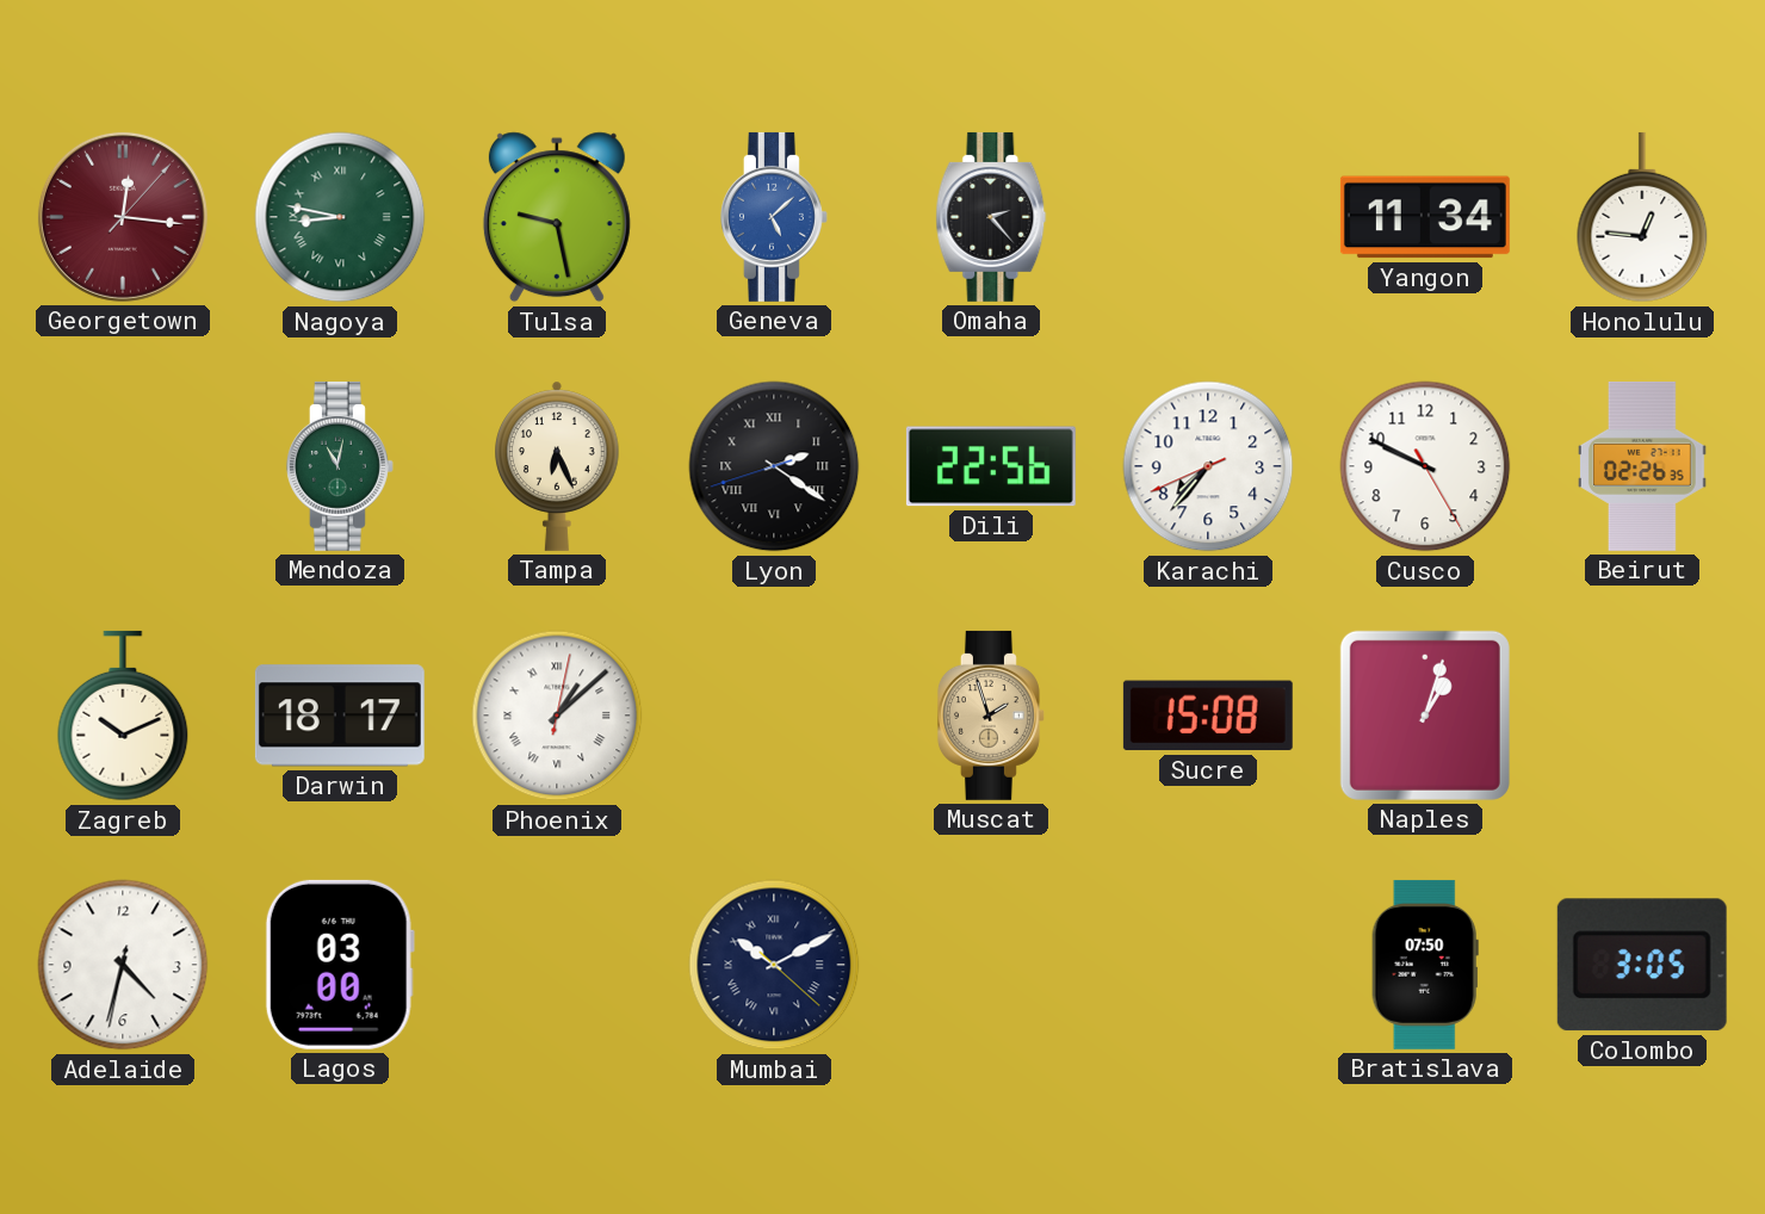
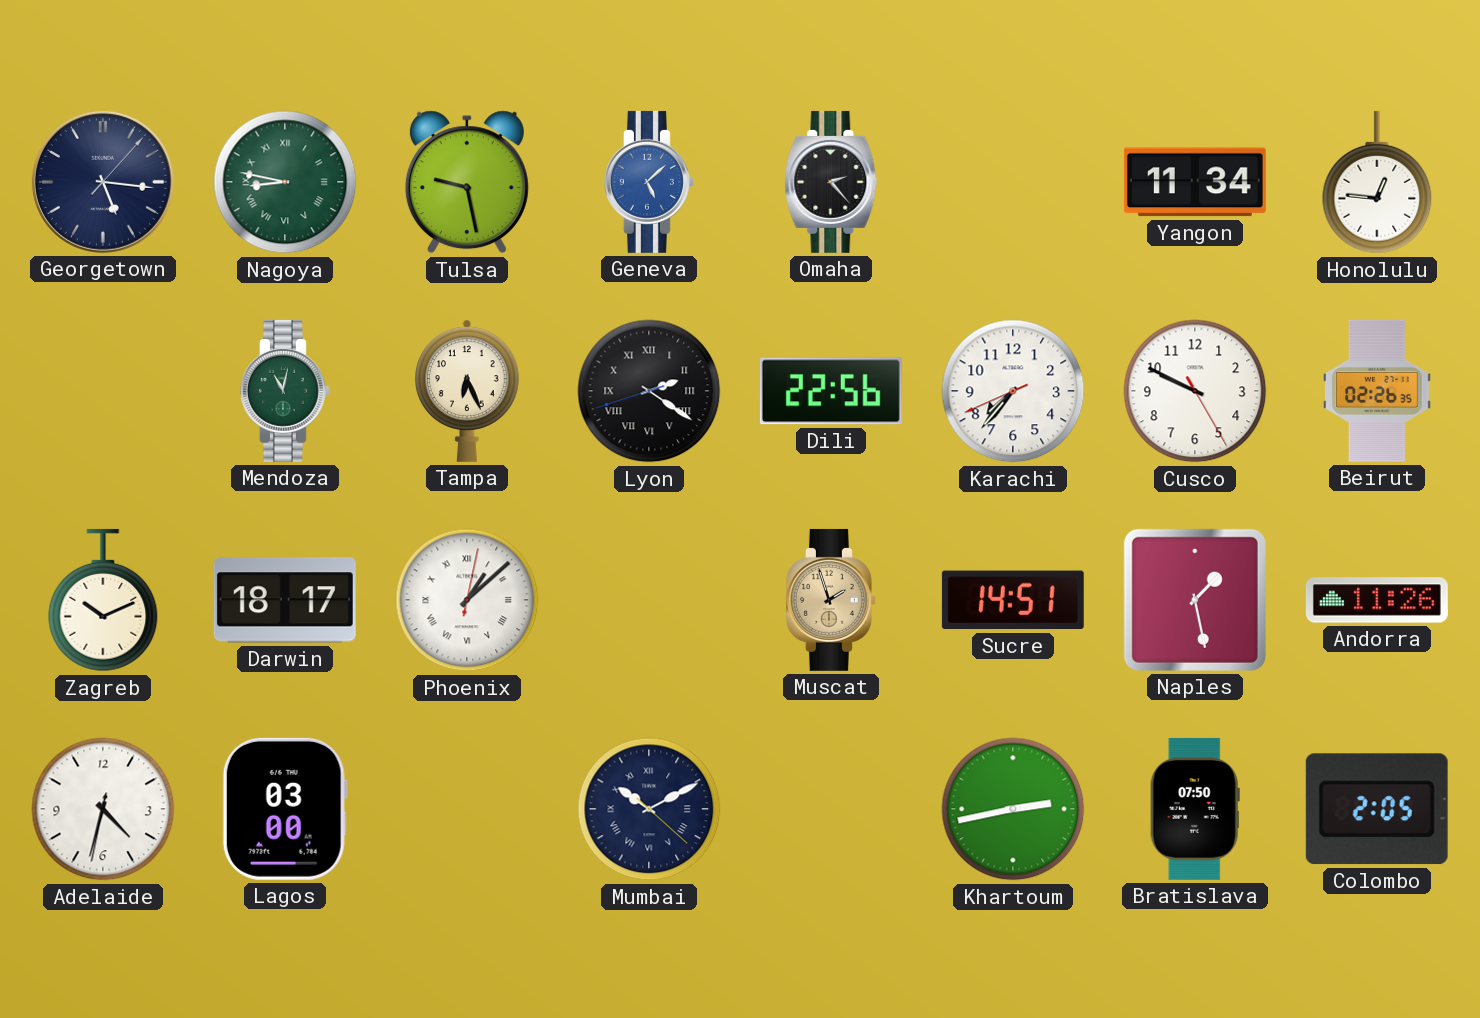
Georgetown: 12:16 -> 5:16
Georgetown dial: burgundy -> navy
Sucre: 15:08 -> 14:51
Naples: 1:03 -> 1:28
Andorra: none -> 11:26
Khartoum: none -> 2:43
Colombo: 3:05 -> 2:05
